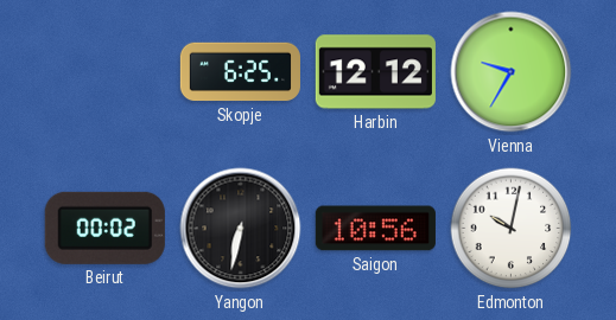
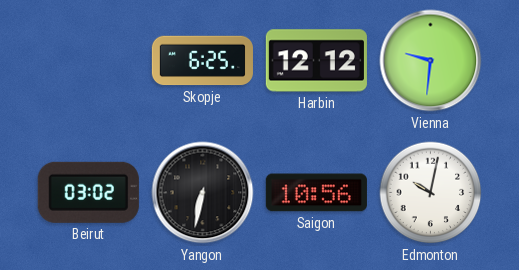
Vienna: 9:35 -> 9:31
Beirut: 00:02 -> 03:02
